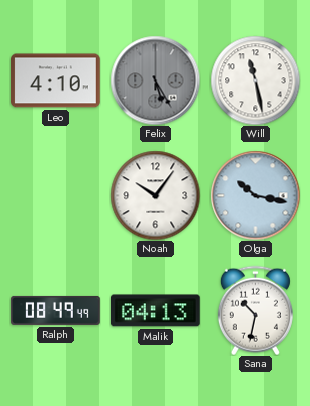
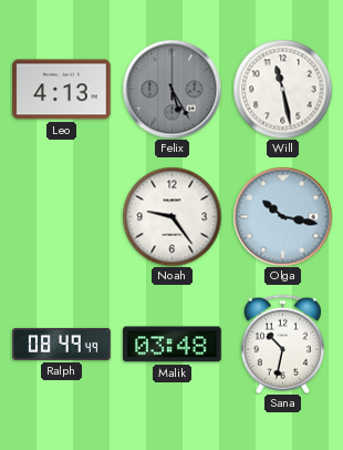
Leo: 4:10 -> 4:13
Noah: 10:06 -> 9:24
Malik: 04:13 -> 03:48
